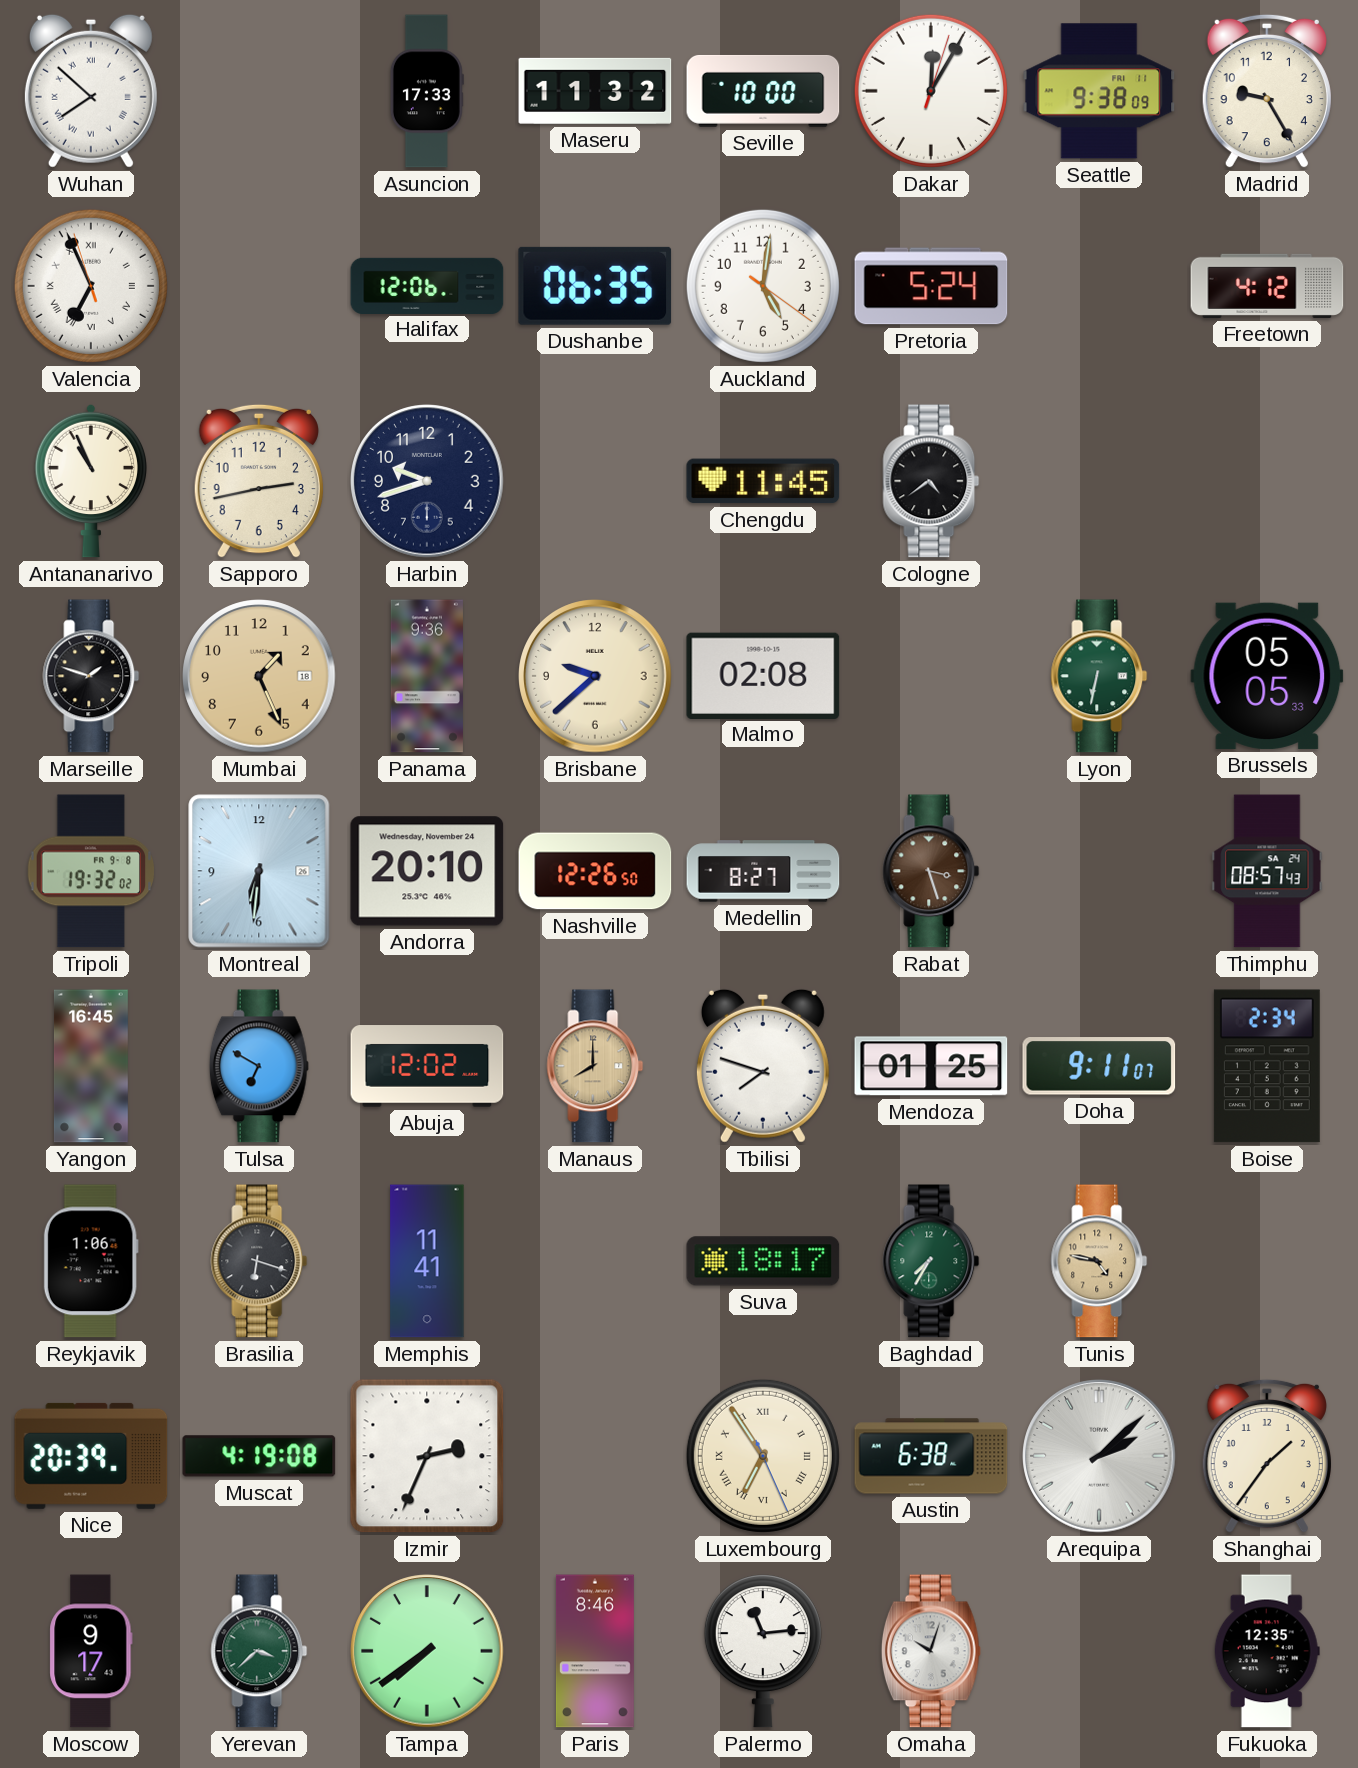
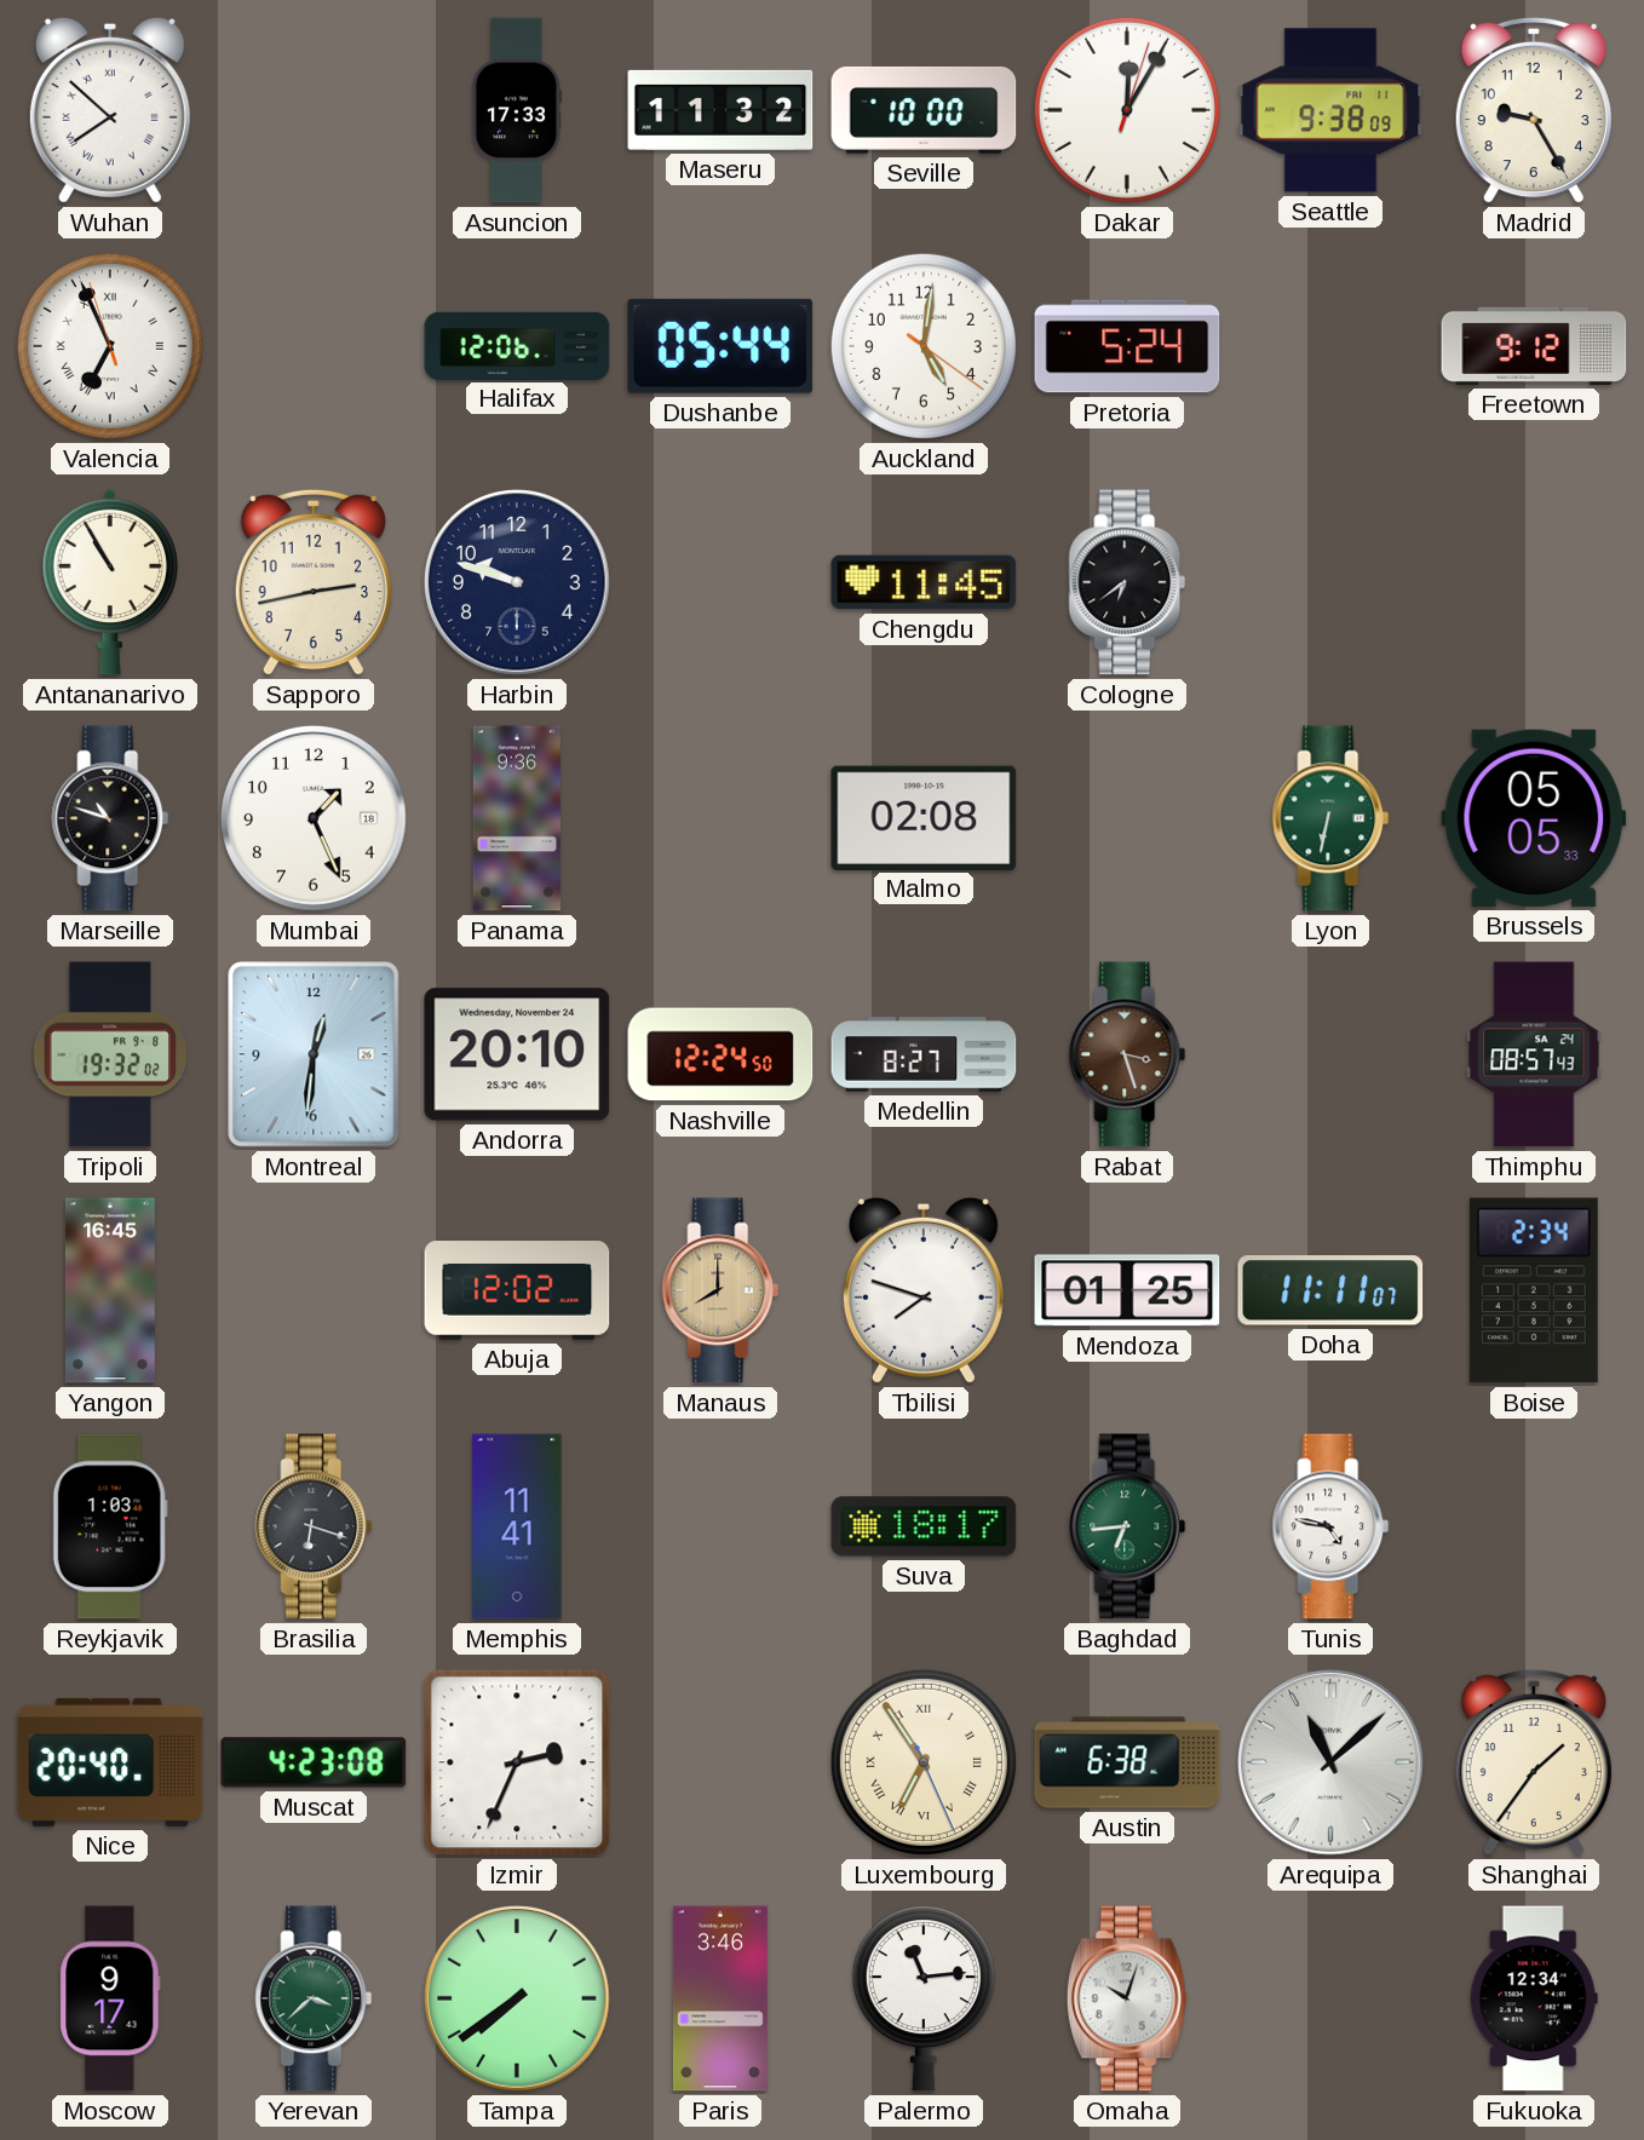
Dushanbe: 06:35 -> 05:44
Freetown: 4:12 -> 9:12
Antananarivo: 10:56 -> 10:55
Harbin: 9:42 -> 9:48
Cologne: 4:39 -> 6:39
Marseille: 1:48 -> 10:48
Mumbai dial: champagne -> white
Brisbane: 9:38 -> none
Montreal: 6:31 -> 12:31
Nashville: 12:26 -> 12:24
Tulsa: 6:50 -> none
Doha: 9:11 -> 11:11
Reykjavik: 1:06 -> 1:03
Baghdad: 7:35 -> 6:44
Tunis dial: champagne -> white
Nice: 20:39 -> 20:40
Muscat: 4:19 -> 4:23
Arequipa: 2:08 -> 11:08
Paris: 8:46 -> 3:46
Fukuoka: 12:35 -> 12:34
